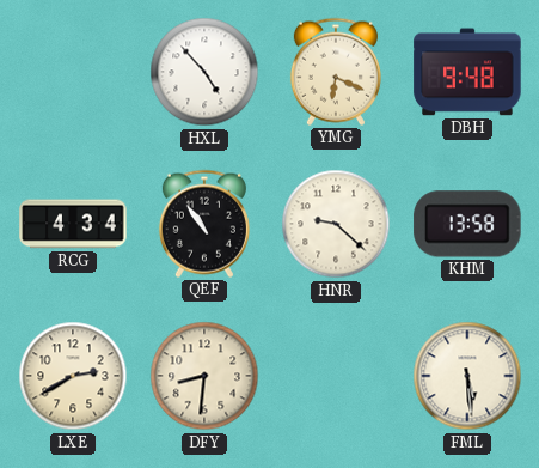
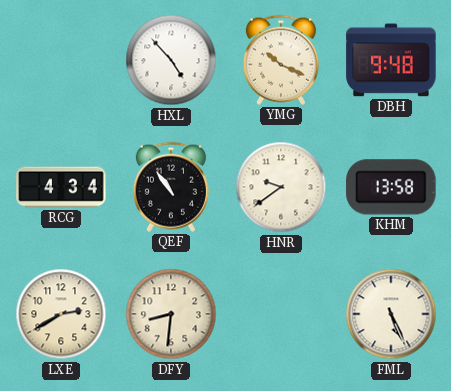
YMG: 6:19 -> 10:19
HNR: 9:22 -> 9:39
FML: 5:29 -> 5:26
